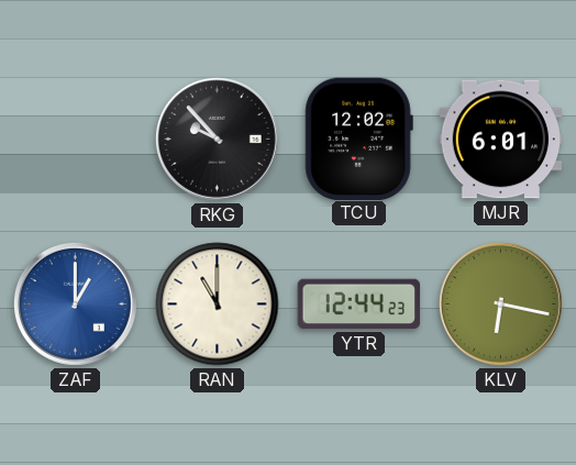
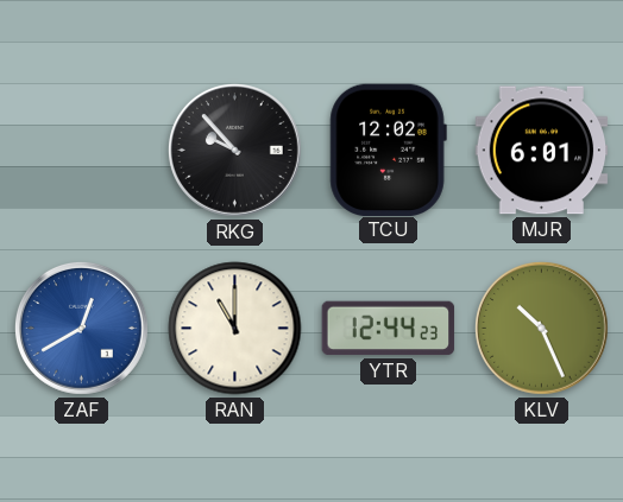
ZAF: 1:00 -> 12:40
KLV: 6:17 -> 10:26
